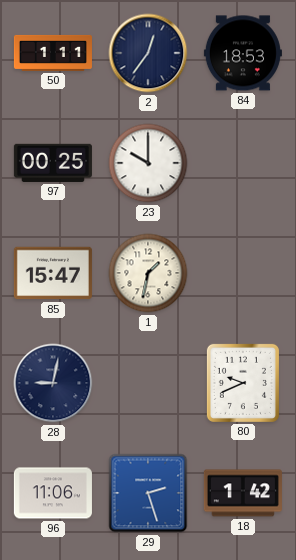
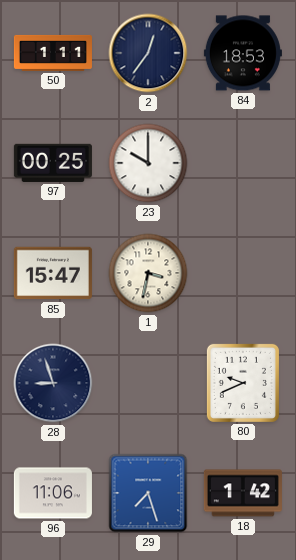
1: 1:32 -> 3:32
28: 9:02 -> 8:57
29: 2:27 -> 7:27
